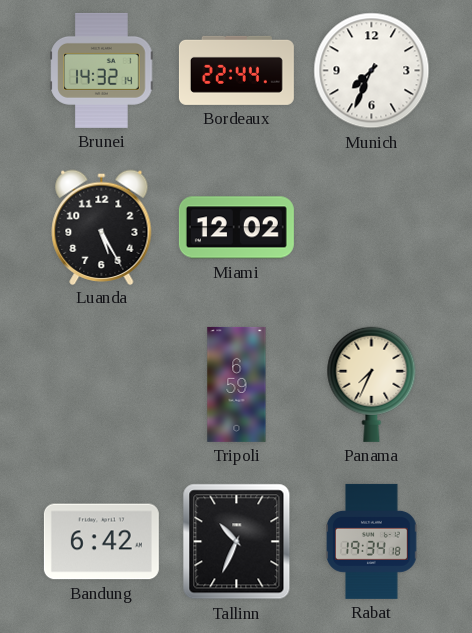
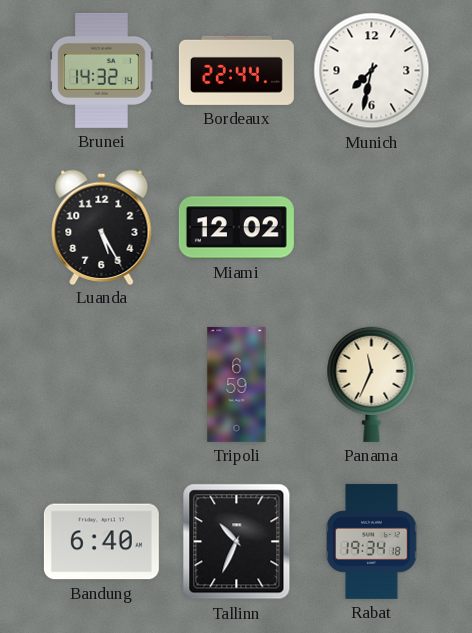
Munich: 7:34 -> 7:32
Panama: 7:34 -> 11:34
Bandung: 6:42 -> 6:40
